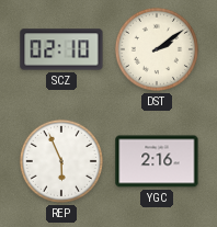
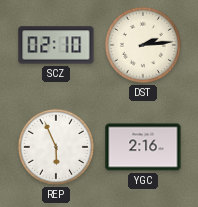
DST: 2:09 -> 2:14
